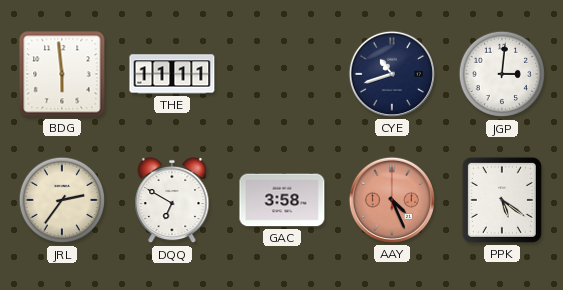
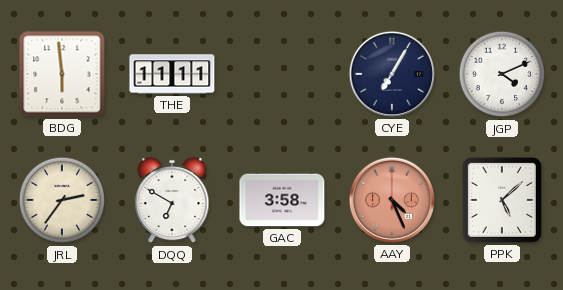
CYE: 10:42 -> 7:05
JGP: 3:01 -> 4:11
PPK: 5:21 -> 5:08
